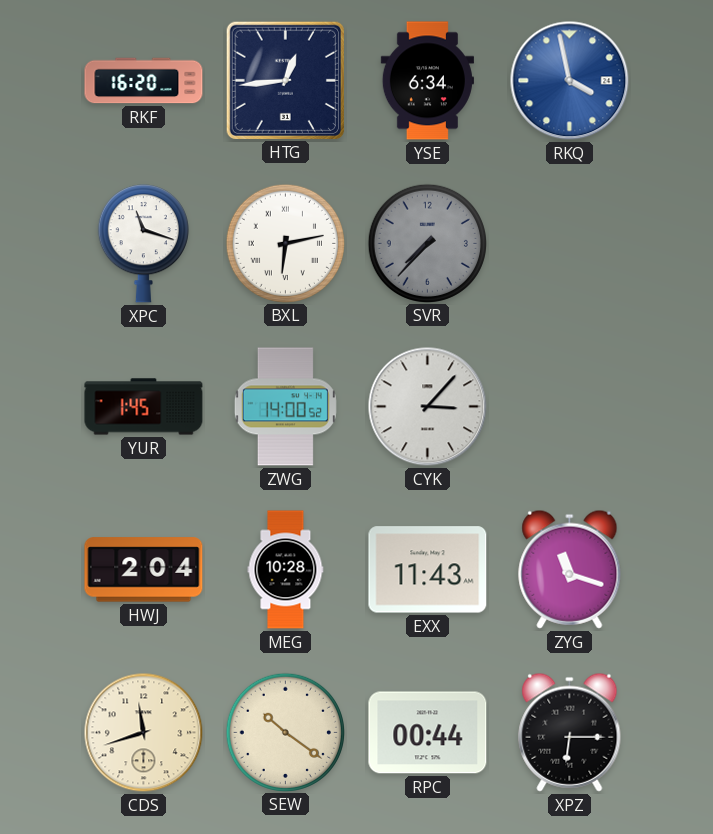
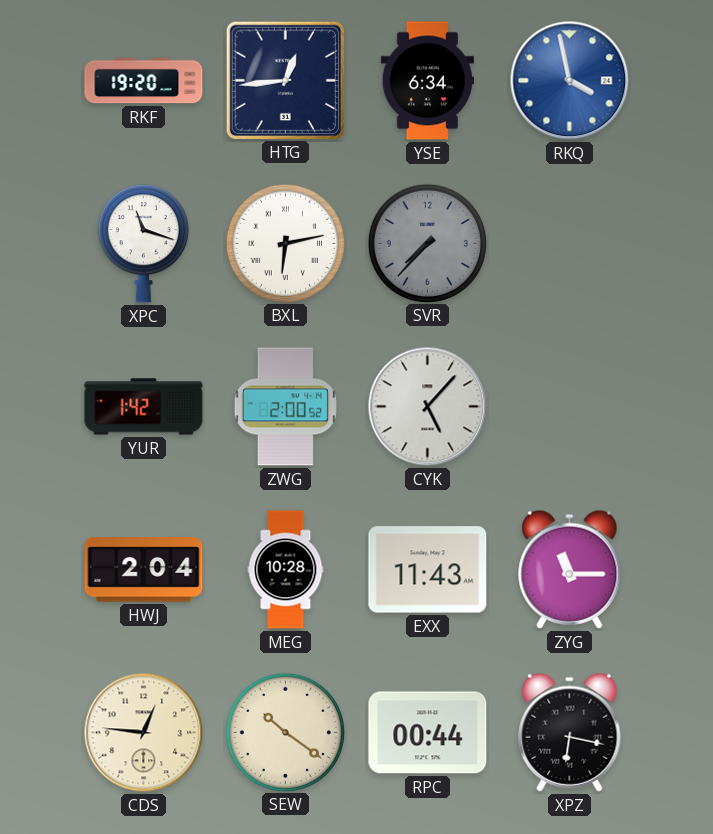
RKF: 16:20 -> 19:20
YUR: 1:45 -> 1:42
ZWG: 14:00 -> 2:00
CYK: 3:07 -> 5:07
ZYG: 11:18 -> 11:15
CDS: 11:42 -> 12:46
XPZ: 6:15 -> 6:17
